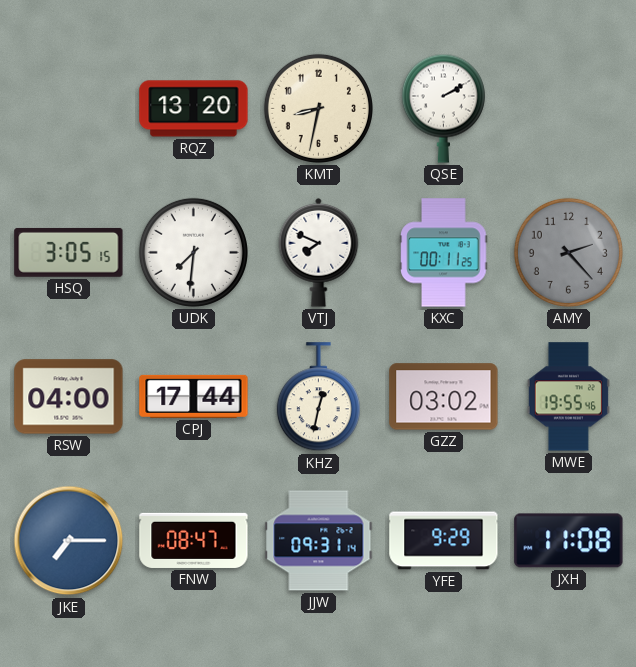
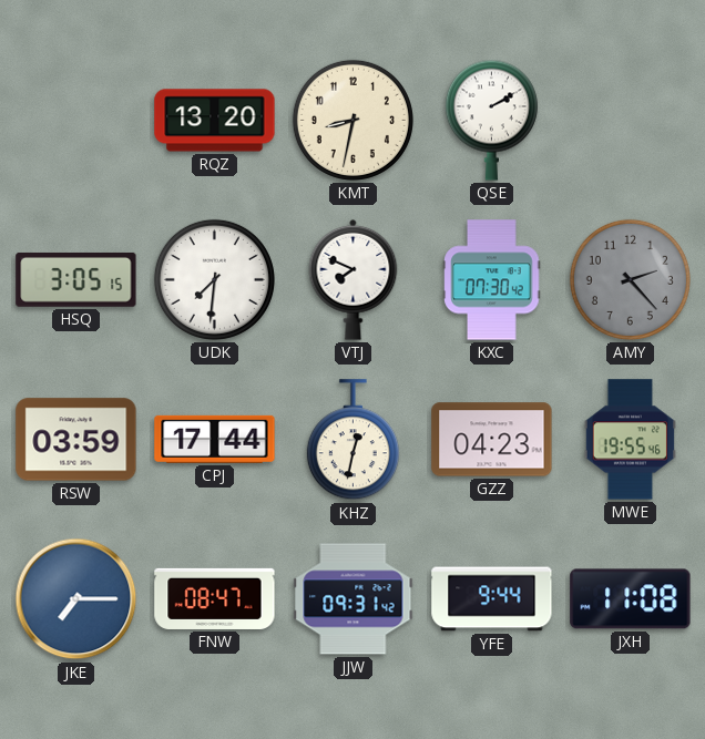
KXC: 00:11 -> 07:30
RSW: 04:00 -> 03:59
GZZ: 03:02 -> 04:23
JJW: 09:31:14 -> 09:31:42
YFE: 9:29 -> 9:44
